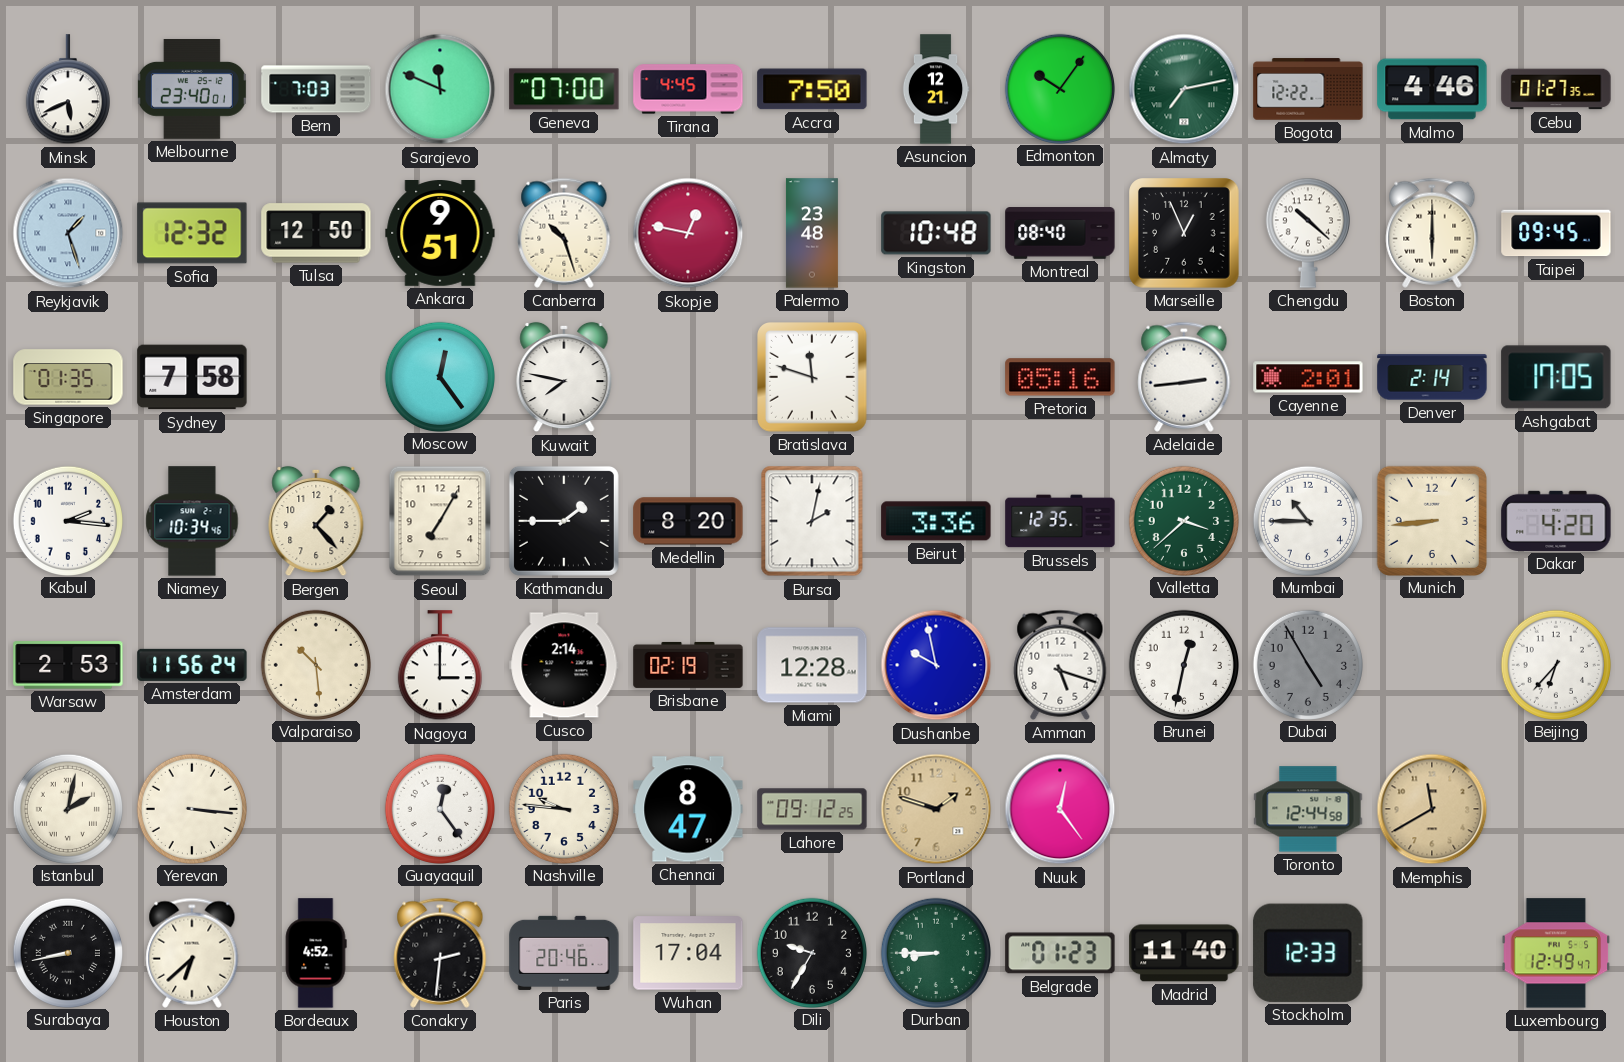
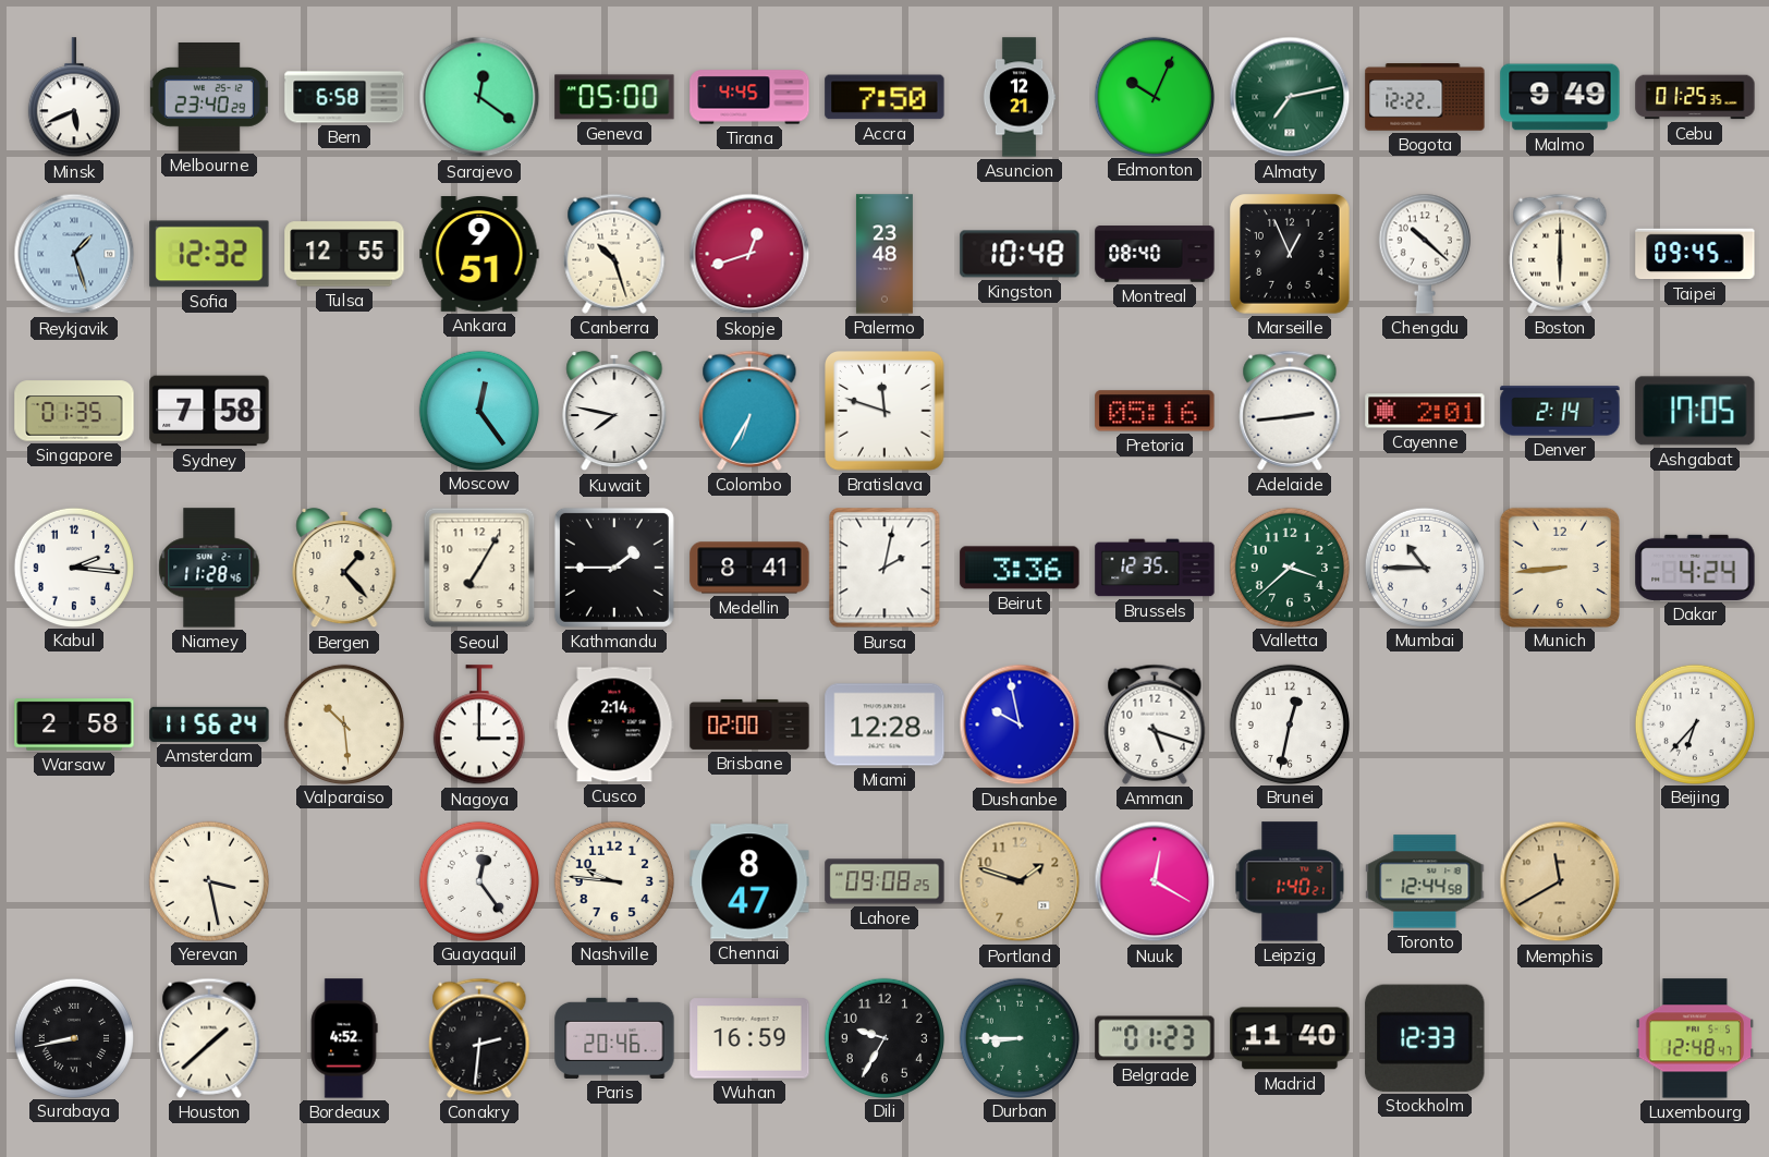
Melbourne: 23:40:01 -> 23:40:29
Bern: 7:03 -> 6:58
Sarajevo: 11:49 -> 12:21
Geneva: 07:00 -> 05:00
Edmonton: 10:06 -> 10:04
Malmo: 4:46 -> 9:49
Cebu: 01:27 -> 01:25
Tulsa: 12:50 -> 12:55
Skopje: 12:47 -> 12:42
Colombo: none -> 6:35
Niamey: 10:34 -> 11:28
Medellin: 8:20 -> 8:41
Dakar: 4:20 -> 4:24
Warsaw: 2:53 -> 2:58
Brisbane: 02:19 -> 02:00
Dubai: 4:55 -> none
Istanbul: 2:02 -> none
Yerevan: 3:16 -> 3:28
Lahore: 09:12 -> 09:08
Nuuk: 12:24 -> 12:20
Leipzig: none -> 1:40
Houston: 6:38 -> 1:38
Wuhan: 17:04 -> 16:59
Luxembourg: 12:49 -> 12:48
